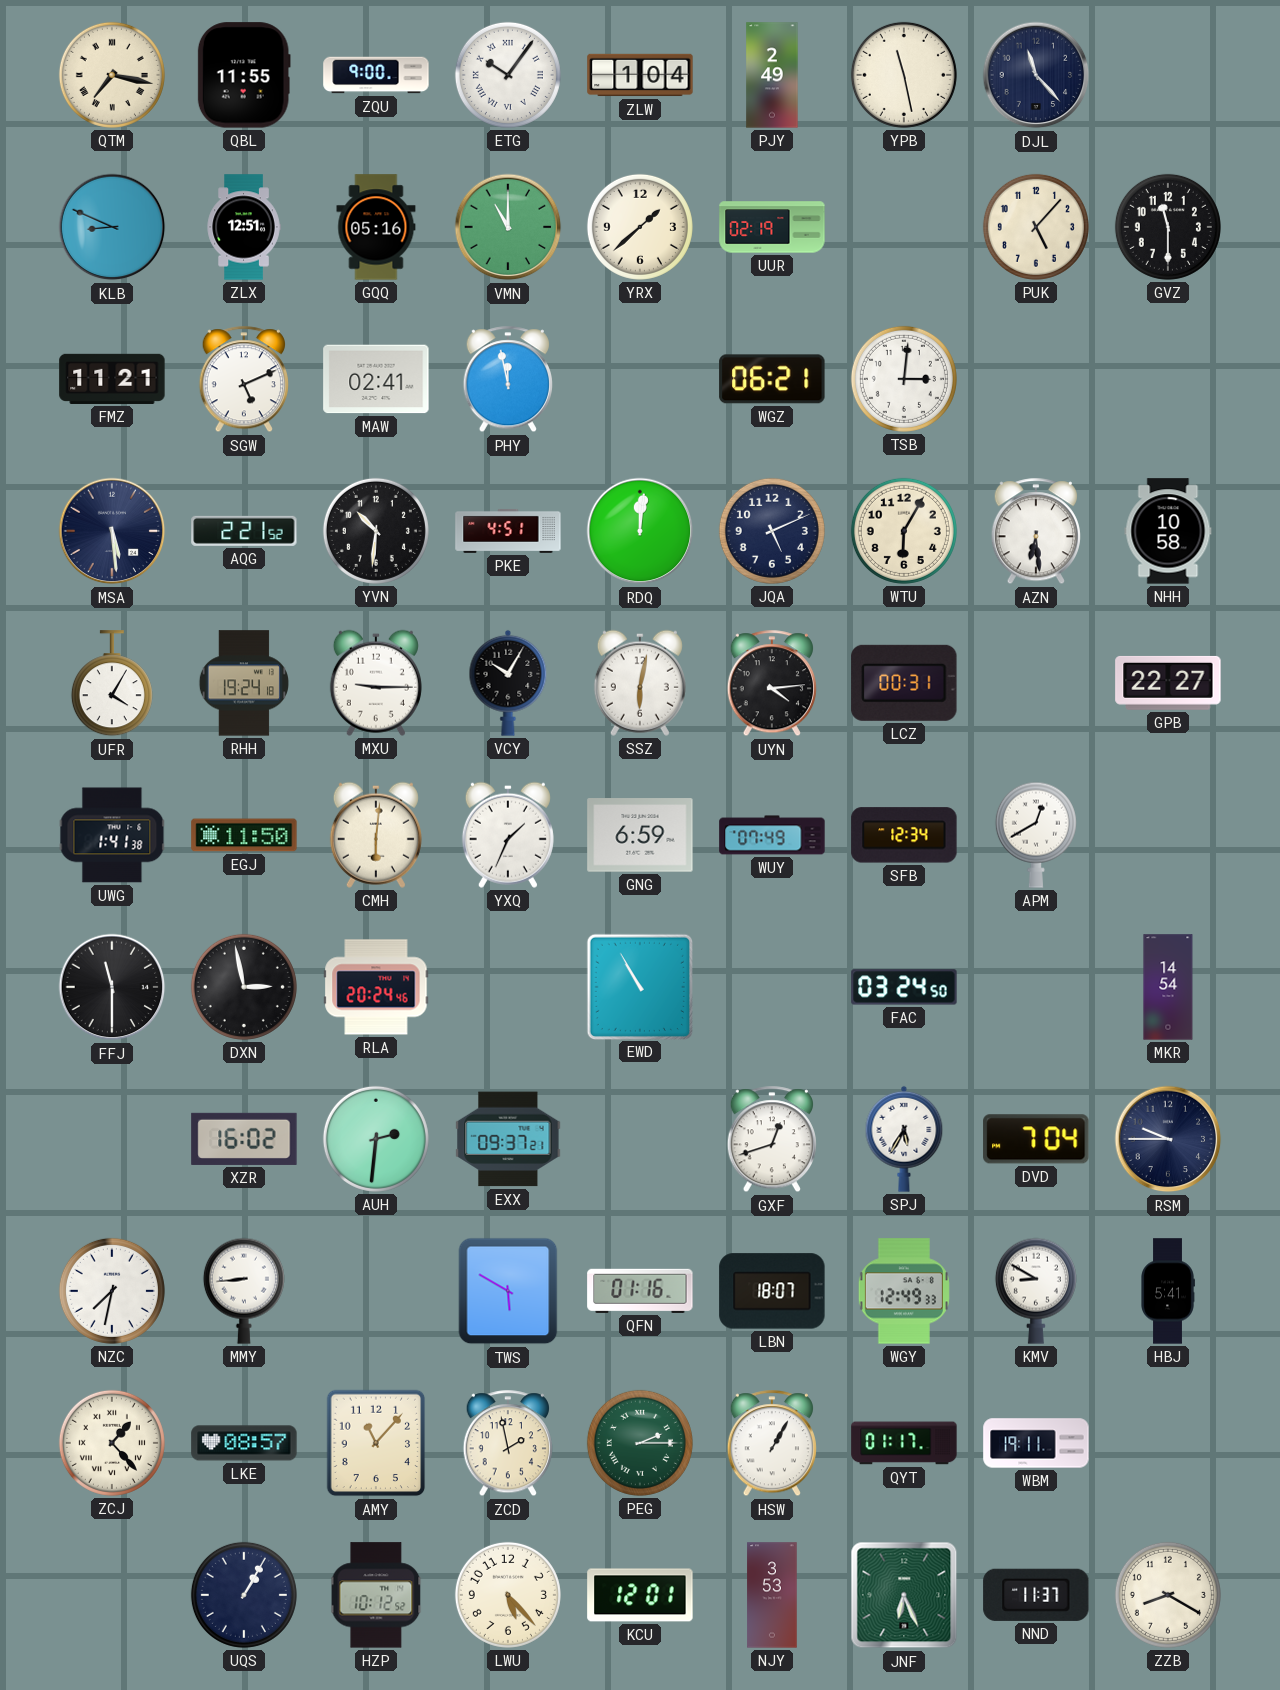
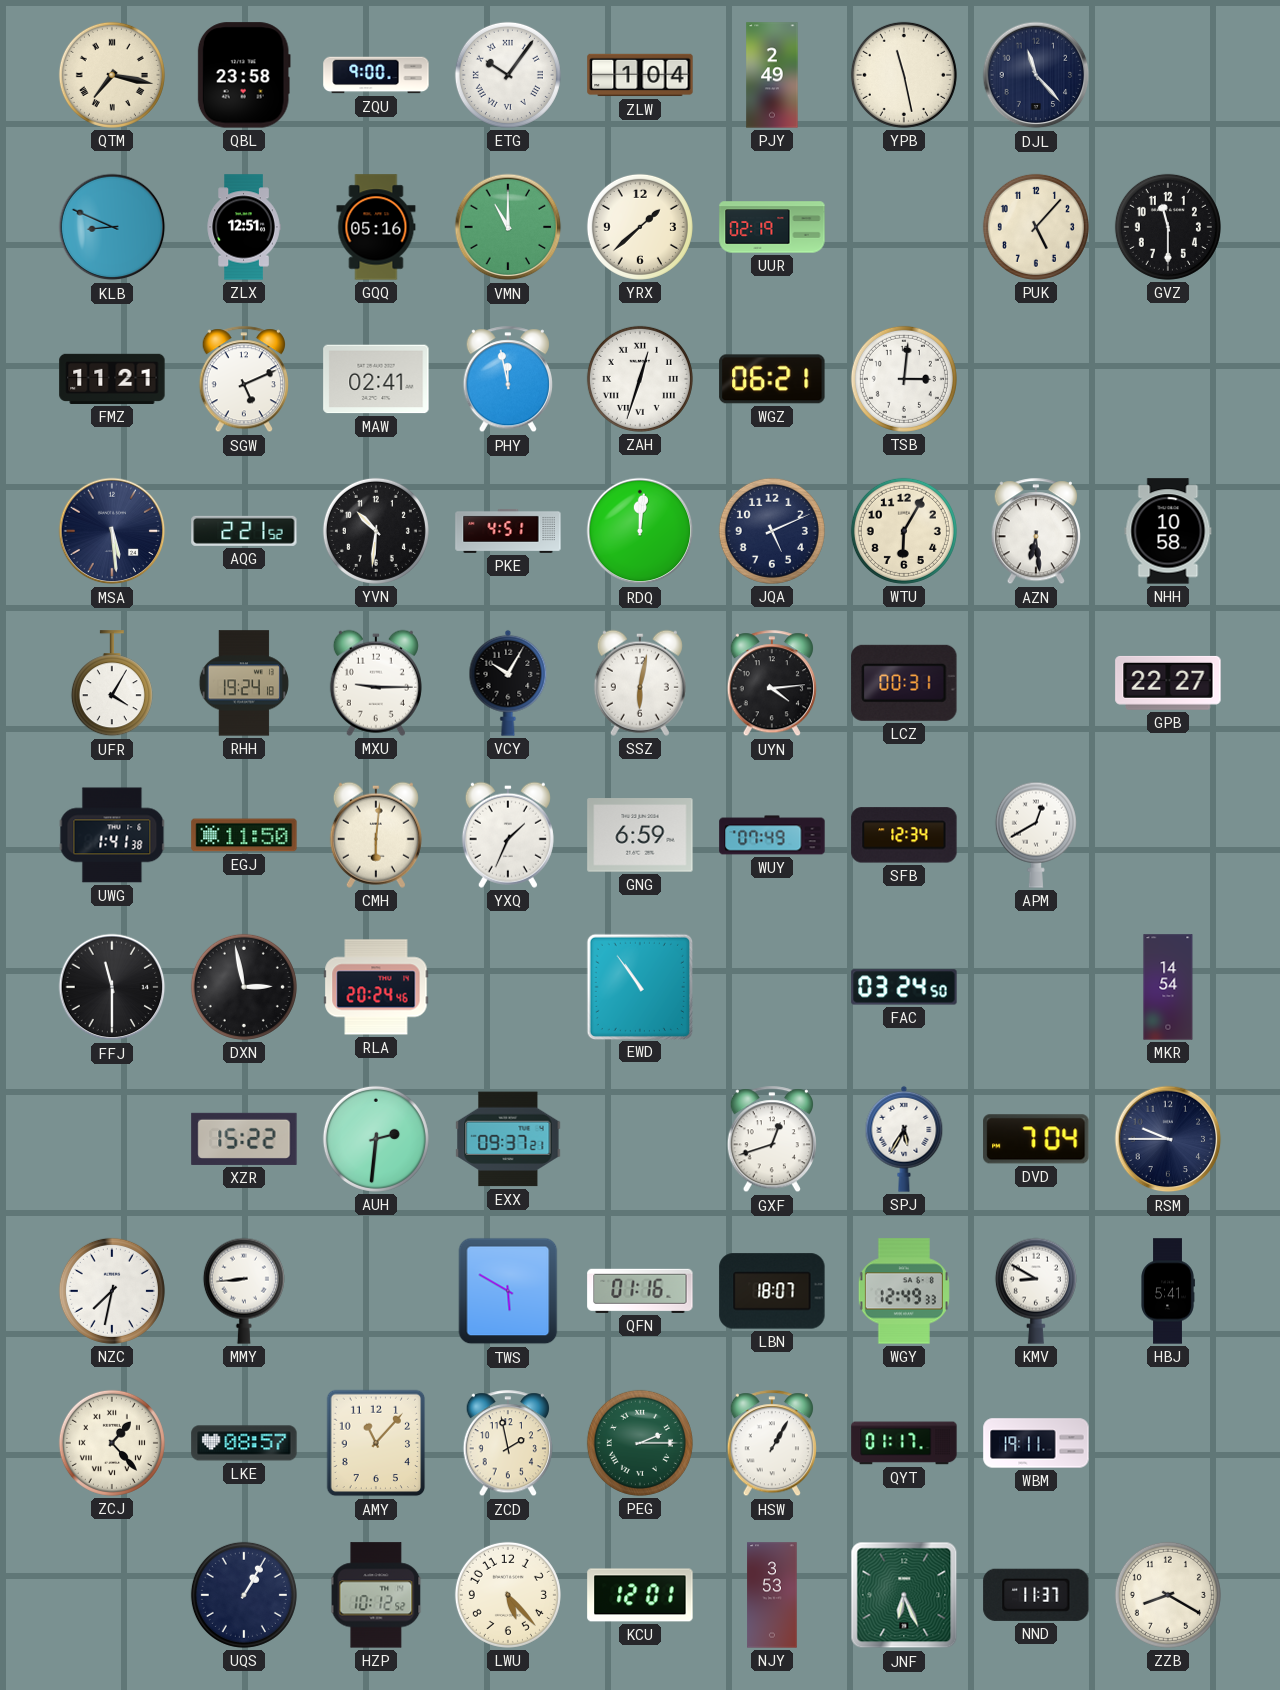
QBL: 11:55 -> 23:58
ZAH: none -> 12:33
EWD: 10:55 -> 10:54
XZR: 16:02 -> 15:22
